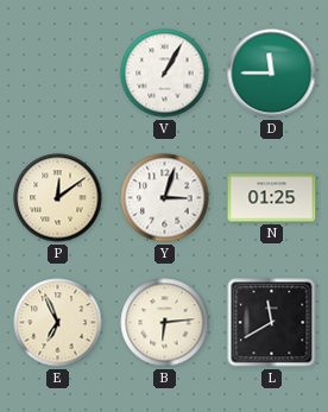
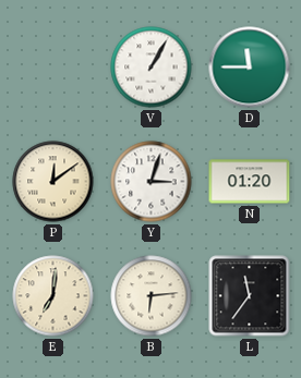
N: 01:25 -> 01:20
E: 6:56 -> 7:01
L: 11:40 -> 11:36
